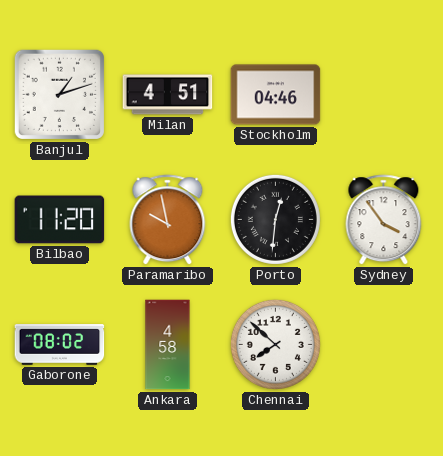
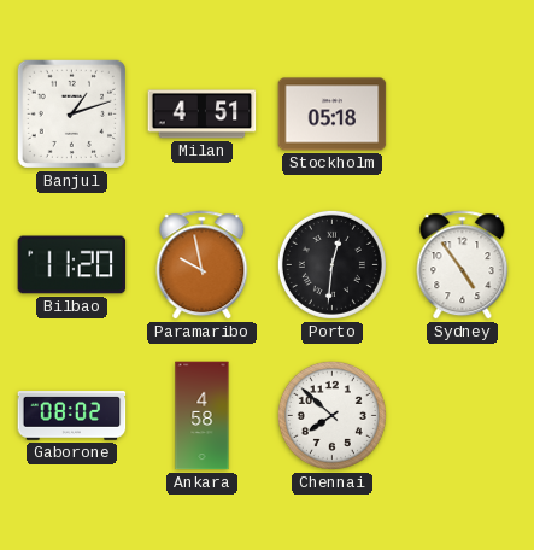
Stockholm: 04:46 -> 05:18
Sydney: 3:54 -> 4:54
